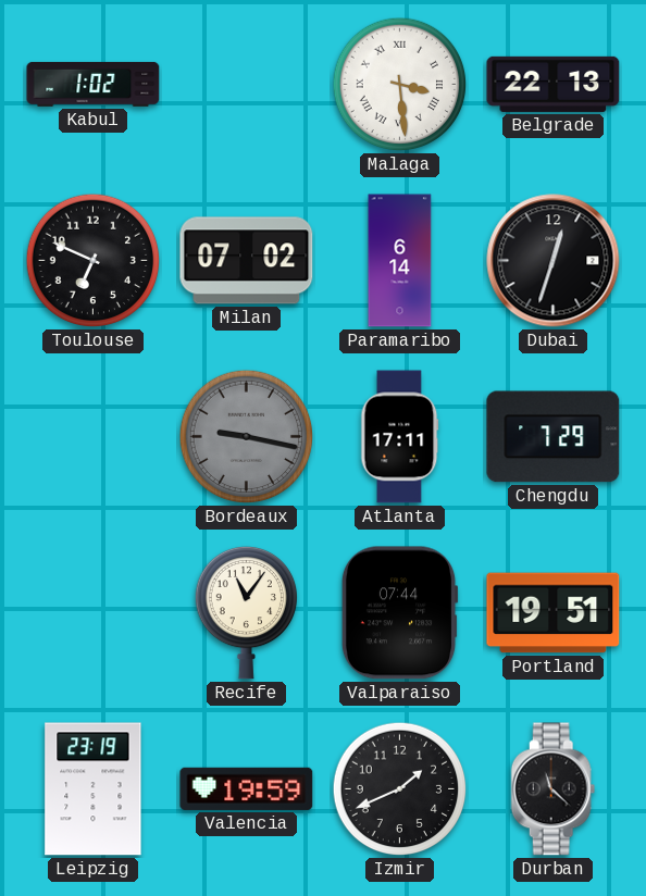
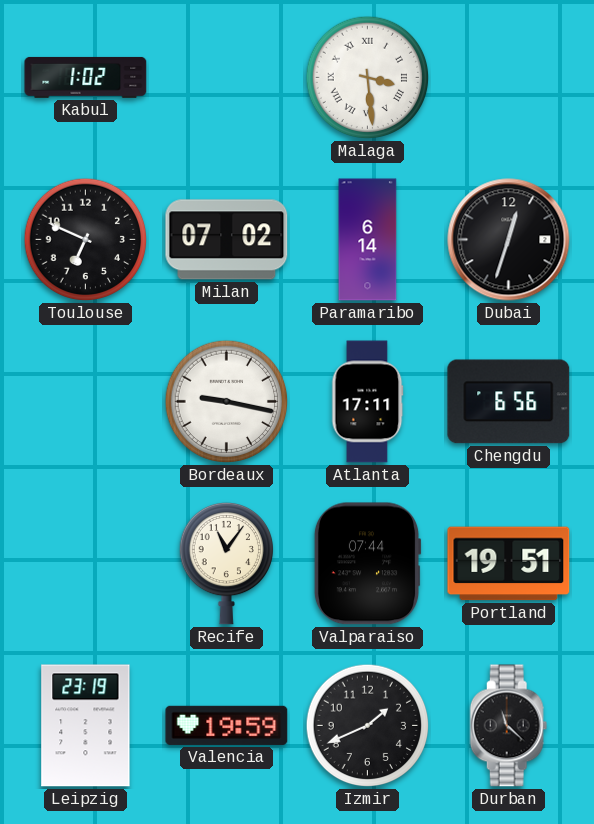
Belgrade: 22:13 -> none
Bordeaux dial: grey -> white
Chengdu: 7:29 -> 6:56
